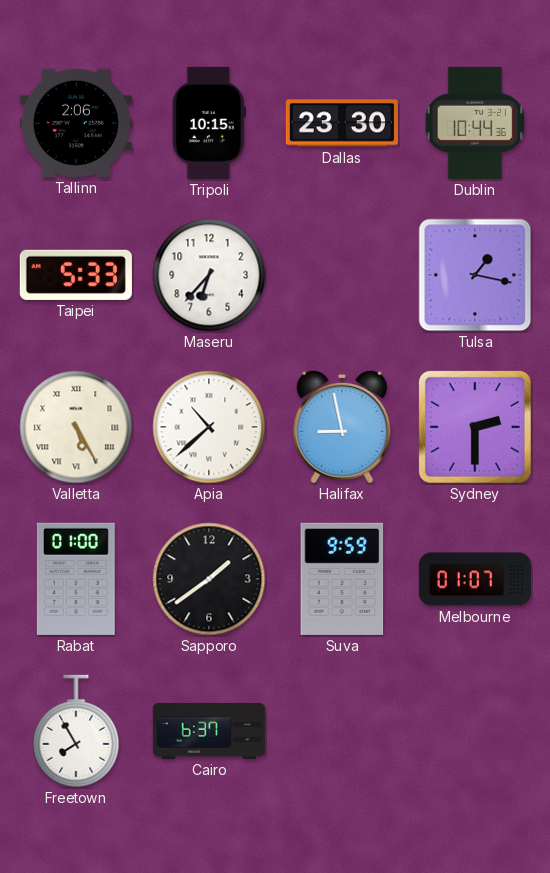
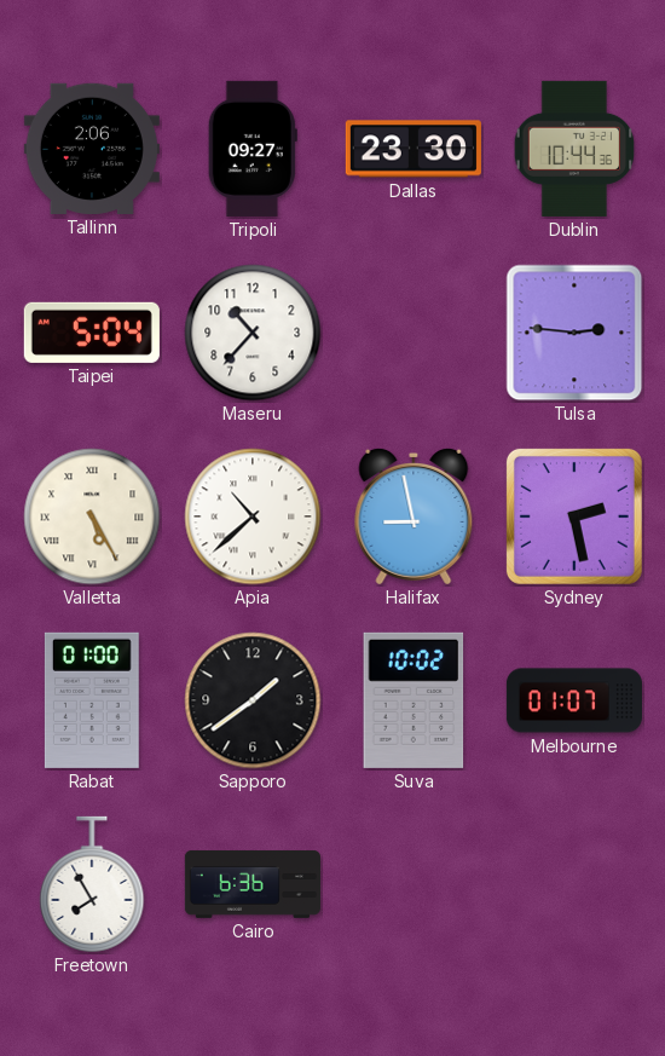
Tripoli: 10:15 -> 09:27
Taipei: 5:33 -> 5:04
Maseru: 6:37 -> 10:37
Tulsa: 1:17 -> 2:46
Sydney: 2:30 -> 2:28
Suva: 9:59 -> 10:02
Cairo: 6:37 -> 6:36
